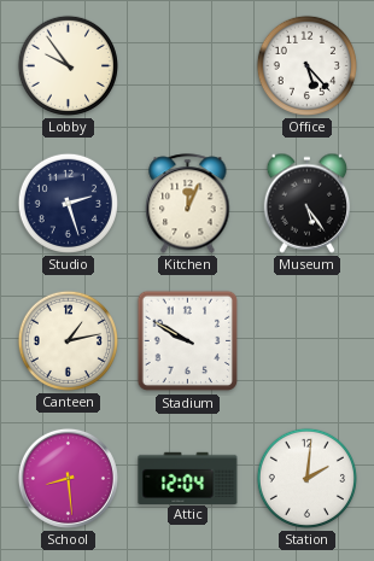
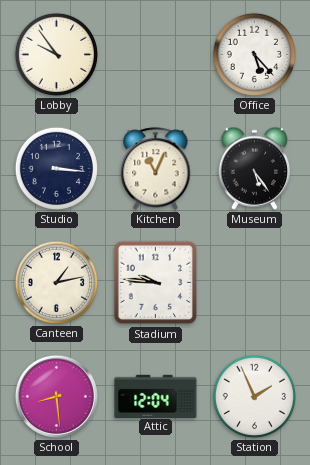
Studio: 2:27 -> 3:16
Kitchen: 12:04 -> 11:04
Stadium: 9:50 -> 9:46
Station: 2:01 -> 1:56
